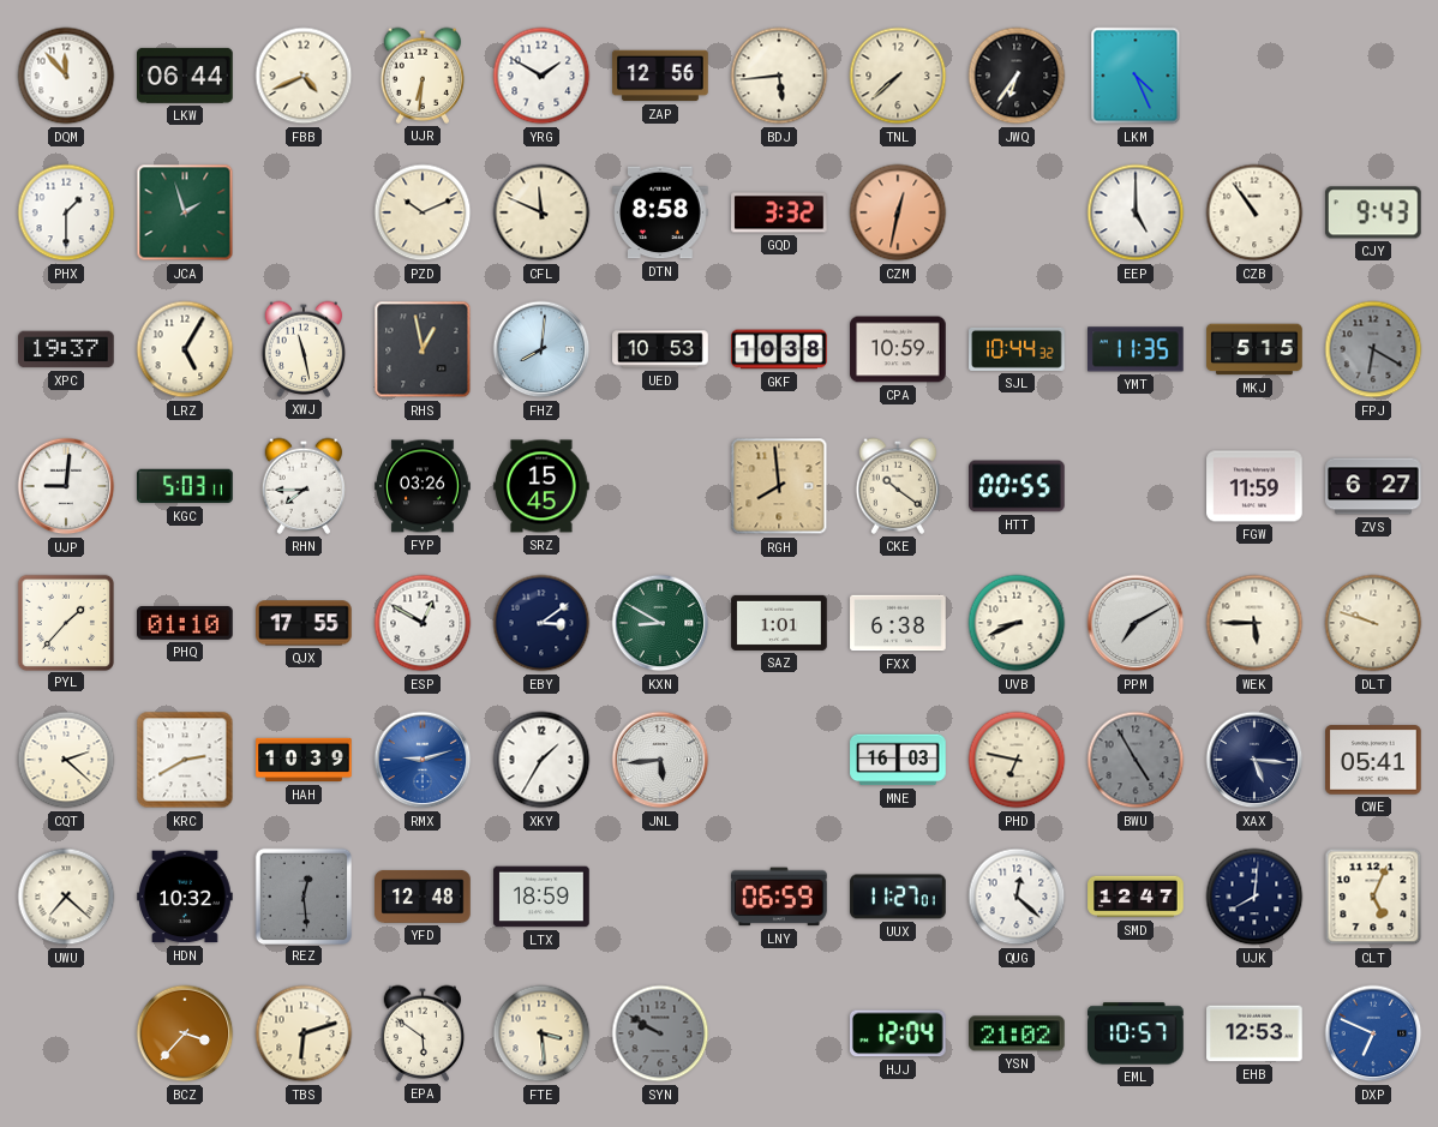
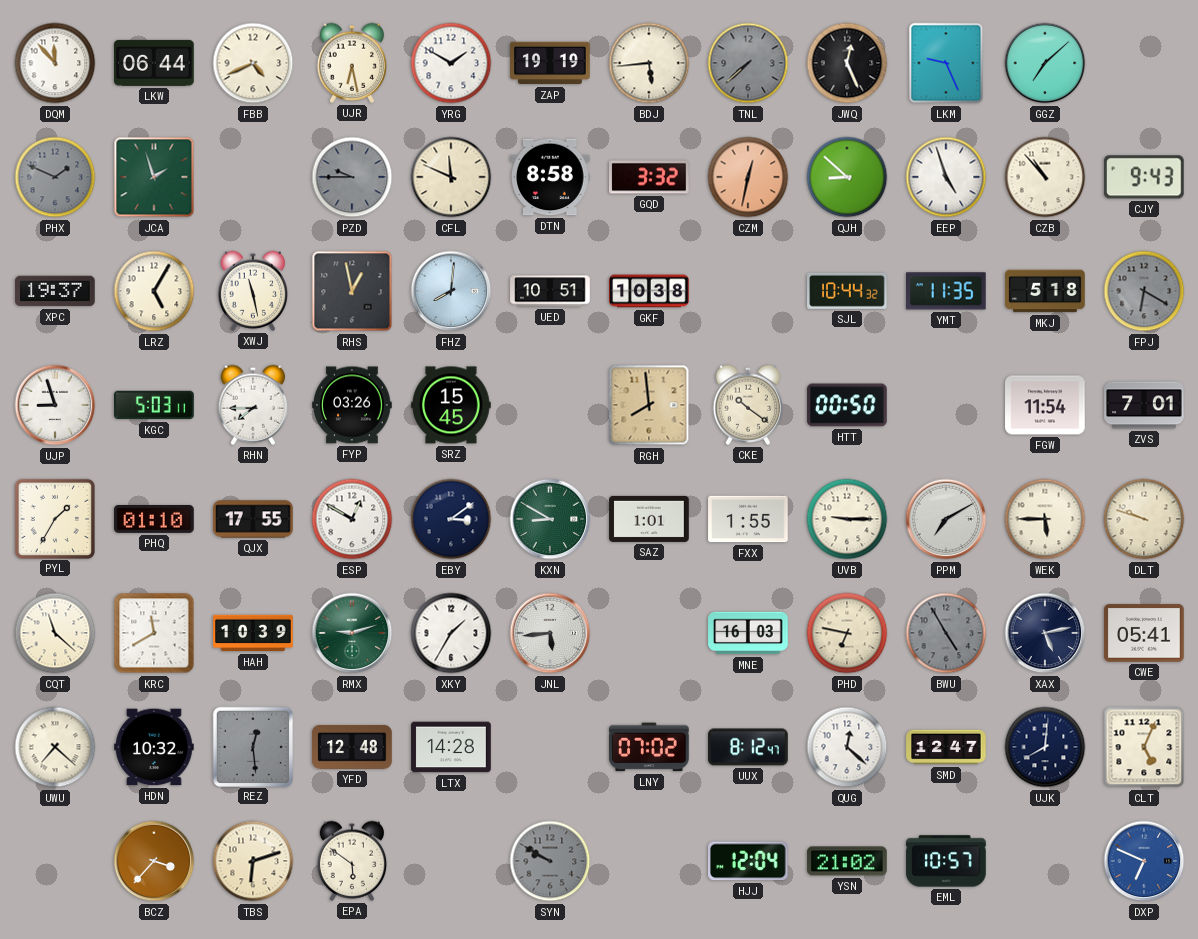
UJR: 6:31 -> 6:28
ZAP: 12:56 -> 19:19
TNL dial: cream -> grey
JWQ: 6:36 -> 12:26
LKM: 4:26 -> 9:26
GGZ: none -> 7:08
PHX: 1:30 -> 1:49
PHX dial: white -> grey
PZD: 10:11 -> 9:45
PZD dial: cream -> grey
QJH: none -> 8:52
EEP: 5:00 -> 4:57
CZB: 10:54 -> 10:53
UED: 10:53 -> 10:51
CPA: 10:59 -> none
MKJ: 5:15 -> 5:18
UJP: 9:01 -> 8:57
HTT: 00:55 -> 00:50
FGW: 11:59 -> 11:54
ZVS: 6:27 -> 7:01
PYL: 1:37 -> 1:35
FXX: 6:38 -> 1:55
UVB: 8:41 -> 9:15
CQT: 2:22 -> 11:22
KRC: 2:40 -> 11:40
RMX dial: blue -> green
XAX: 5:16 -> 5:13
LTX: 18:59 -> 14:28
LNY: 06:59 -> 07:02
UUX: 11:27 -> 8:12
FTE: 3:29 -> none
EHB: 12:53 -> none
